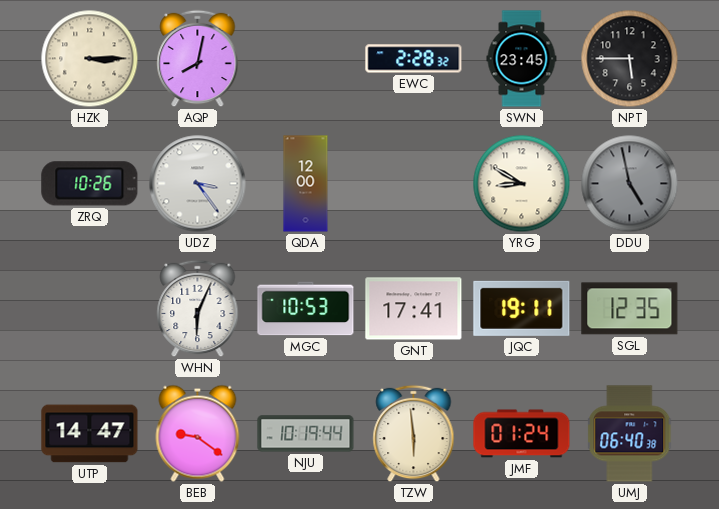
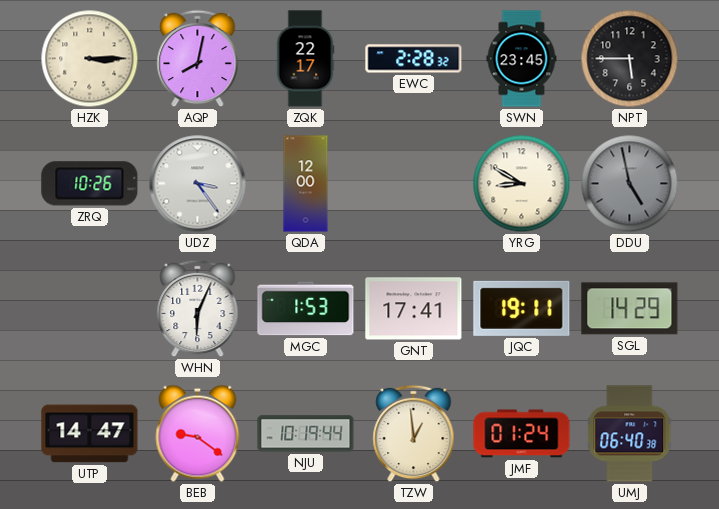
ZQK: none -> 22:17
MGC: 10:53 -> 1:53
SGL: 12:35 -> 14:29
TZW: 5:59 -> 12:59
